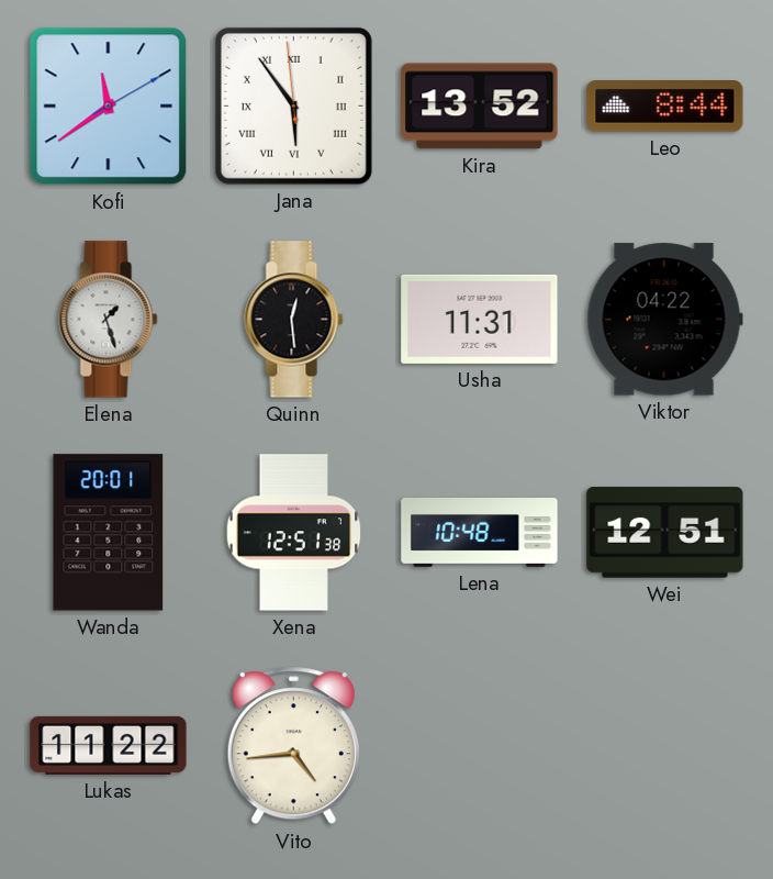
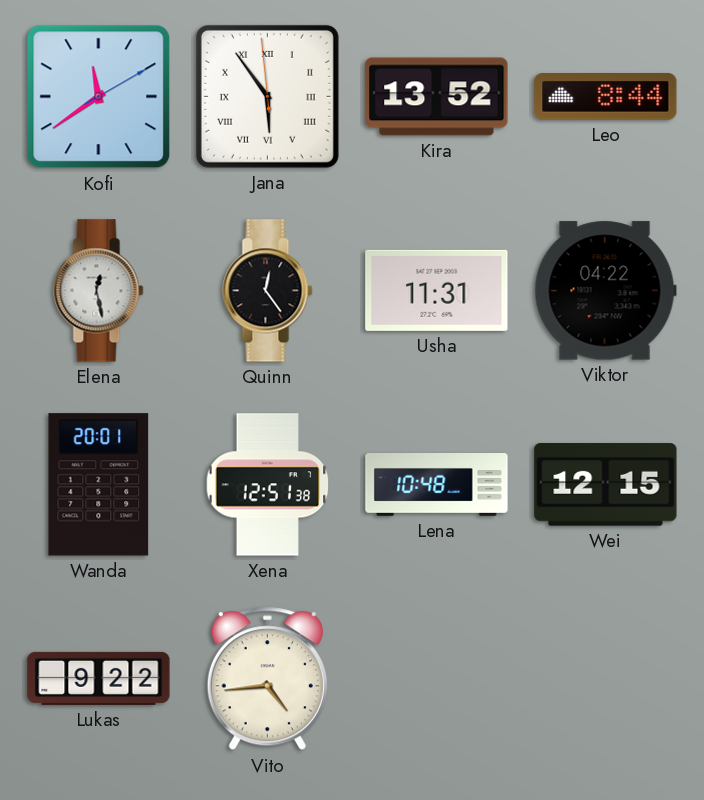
Elena: 1:27 -> 12:28
Quinn: 12:29 -> 12:24
Wei: 12:51 -> 12:15
Lukas: 11:22 -> 9:22
